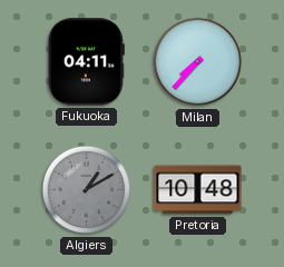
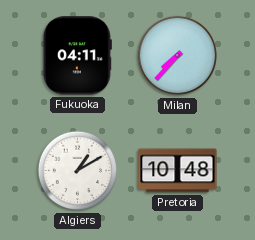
Algiers dial: grey -> white
